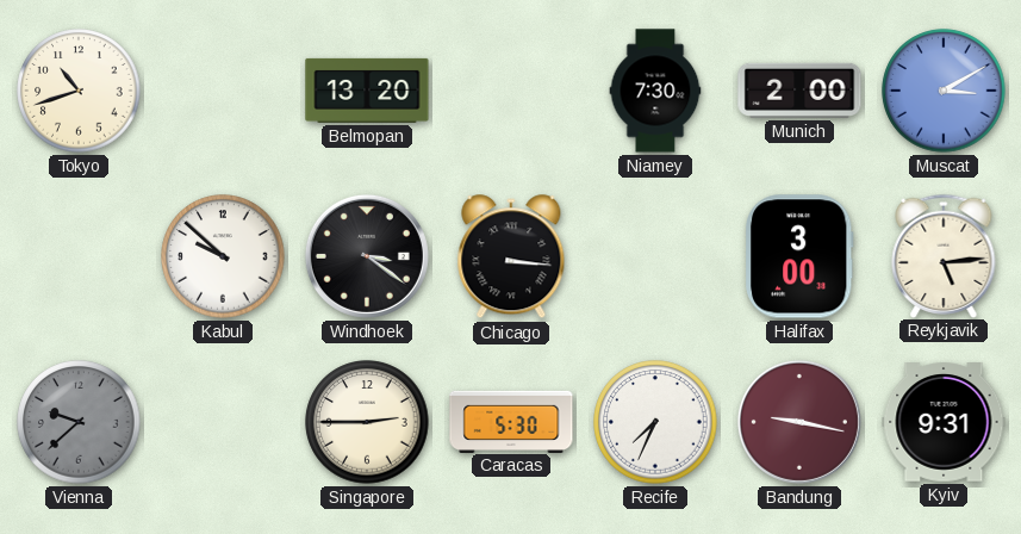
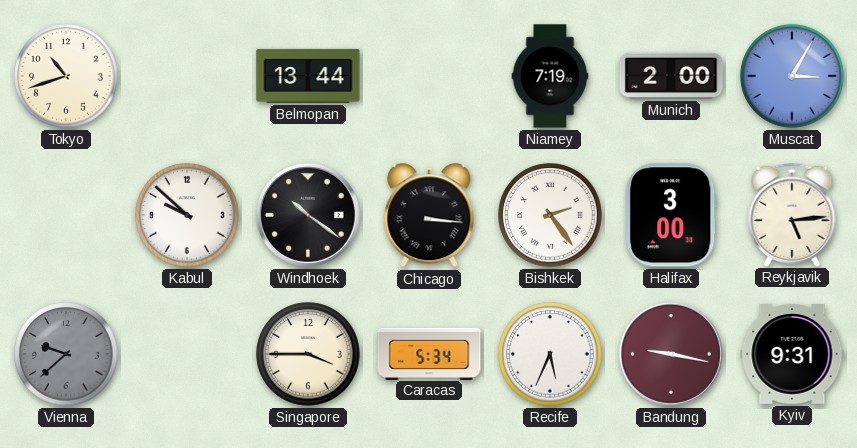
Belmopan: 13:20 -> 13:44
Niamey: 7:30 -> 7:19
Muscat: 3:10 -> 3:05
Windhoek: 3:21 -> 10:21
Bishkek: none -> 2:24
Singapore: 2:45 -> 3:45
Caracas: 5:30 -> 5:34
Recife: 7:34 -> 5:34
